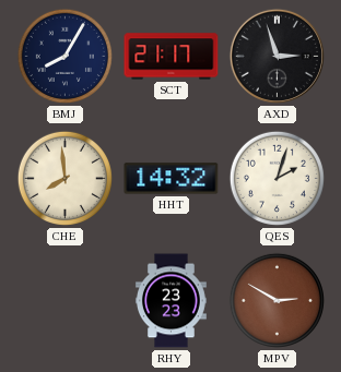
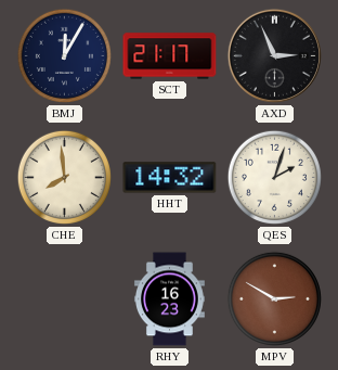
BMJ: 8:05 -> 12:05
AXD: 2:57 -> 2:56
RHY: 23:23 -> 16:23
